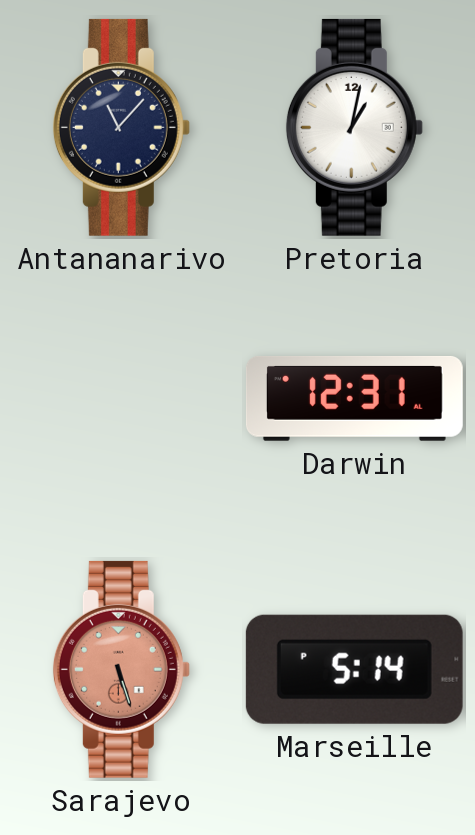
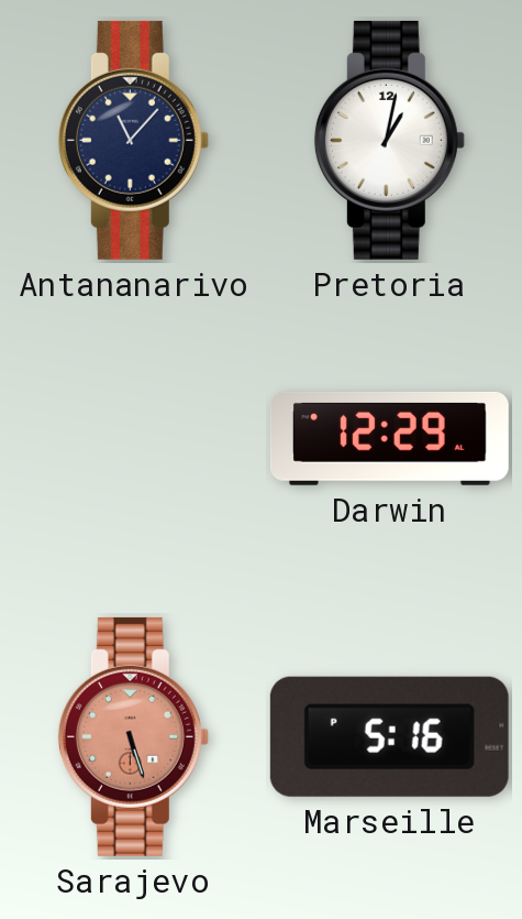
Darwin: 12:31 -> 12:29
Marseille: 5:14 -> 5:16
